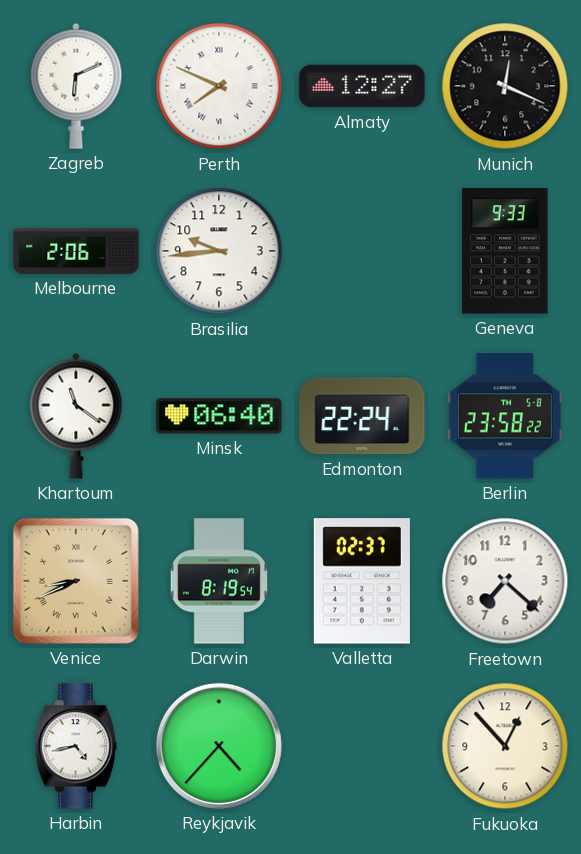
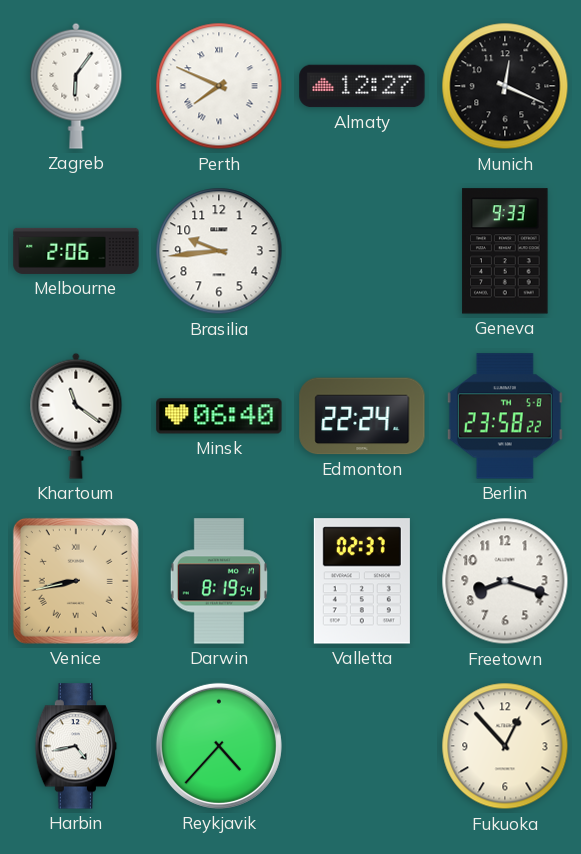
Zagreb: 6:11 -> 6:06
Venice: 8:41 -> 8:43
Freetown: 7:22 -> 8:18
